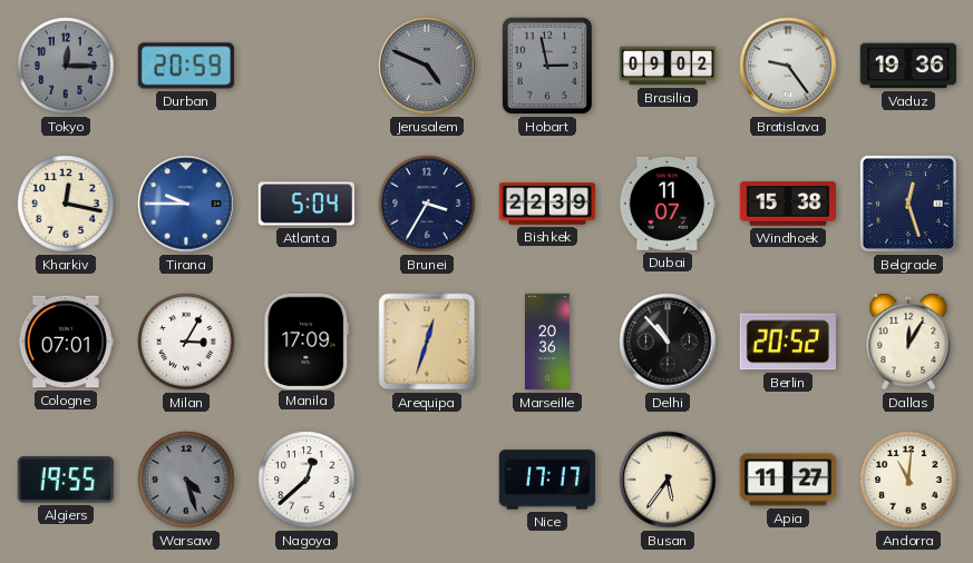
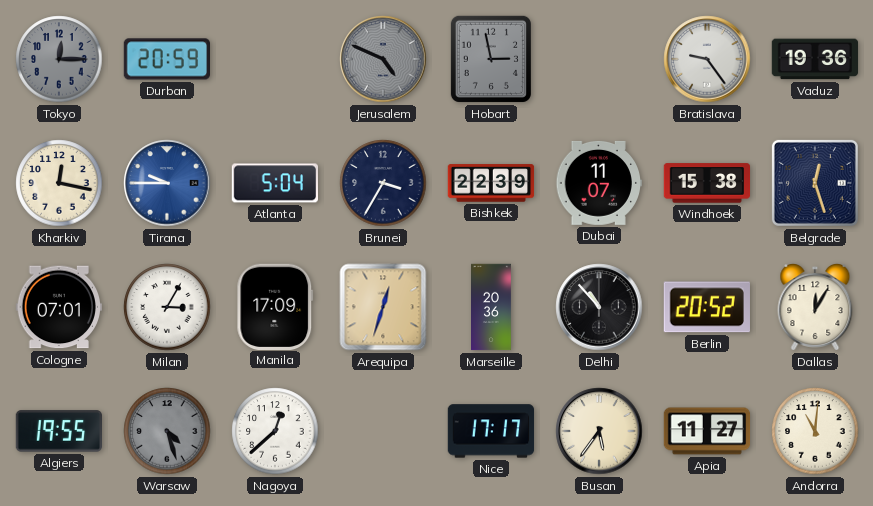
Brasilia: 09:02 -> none
